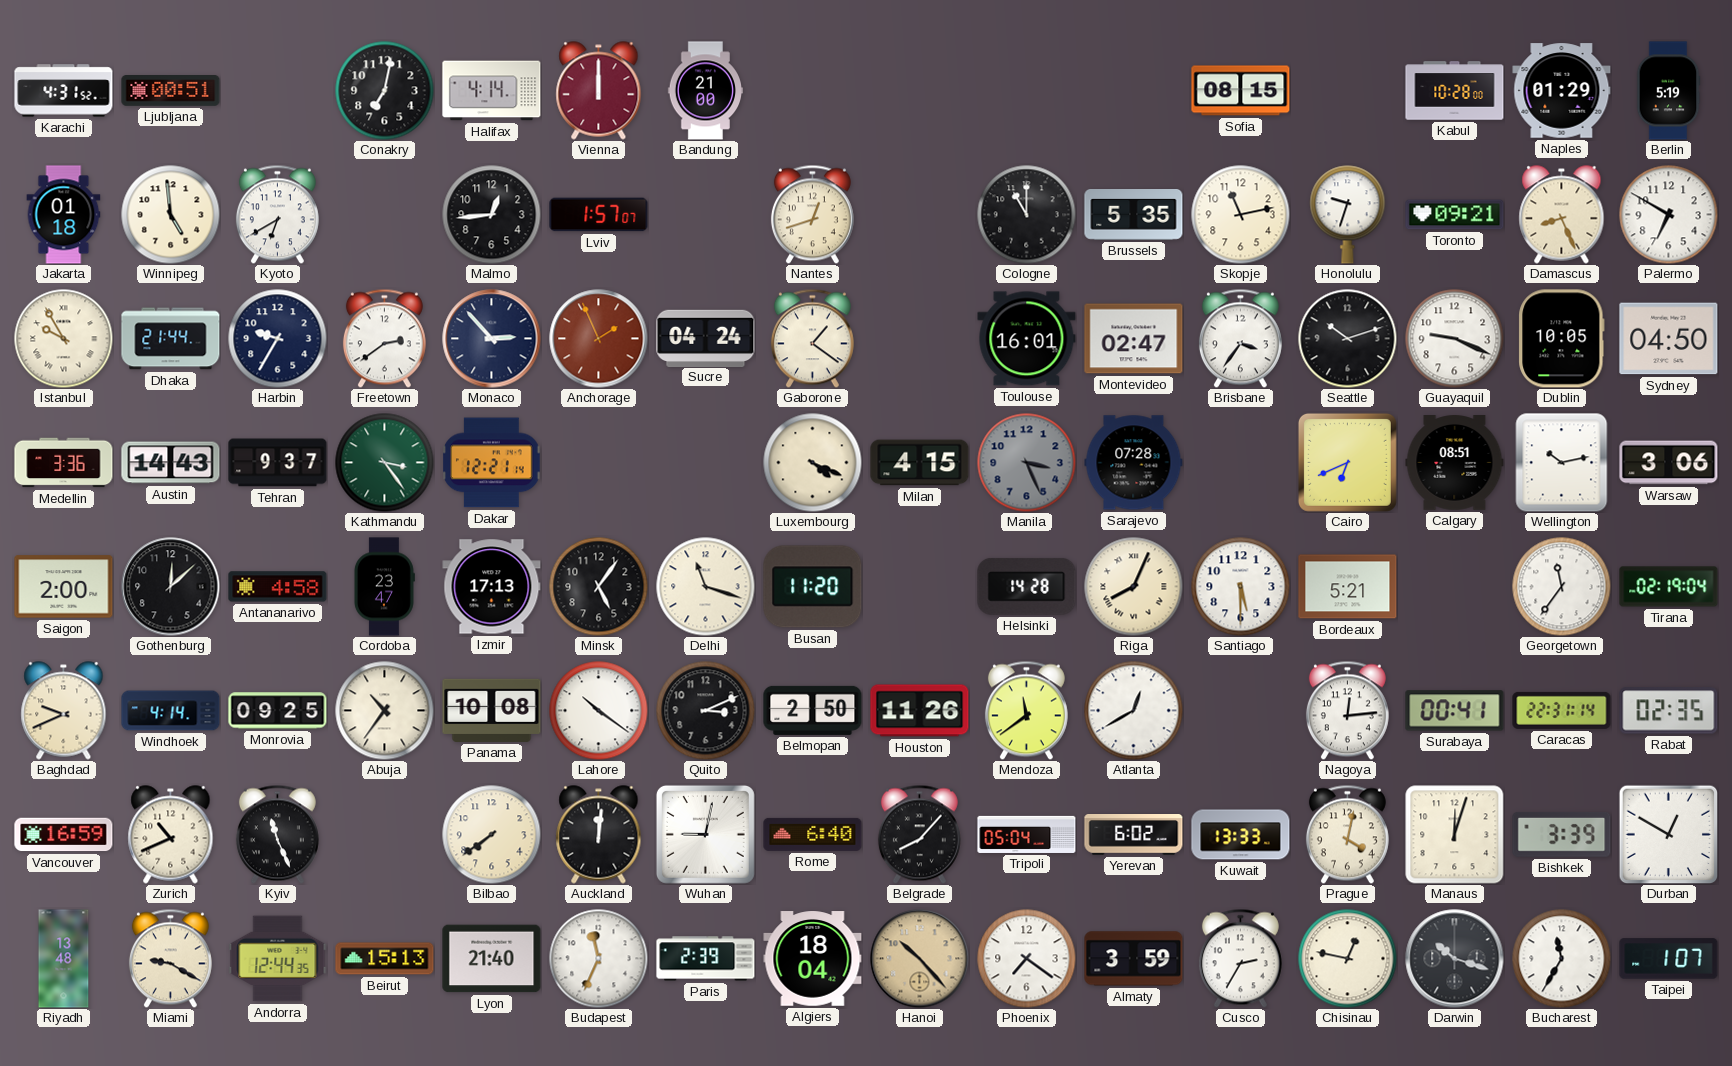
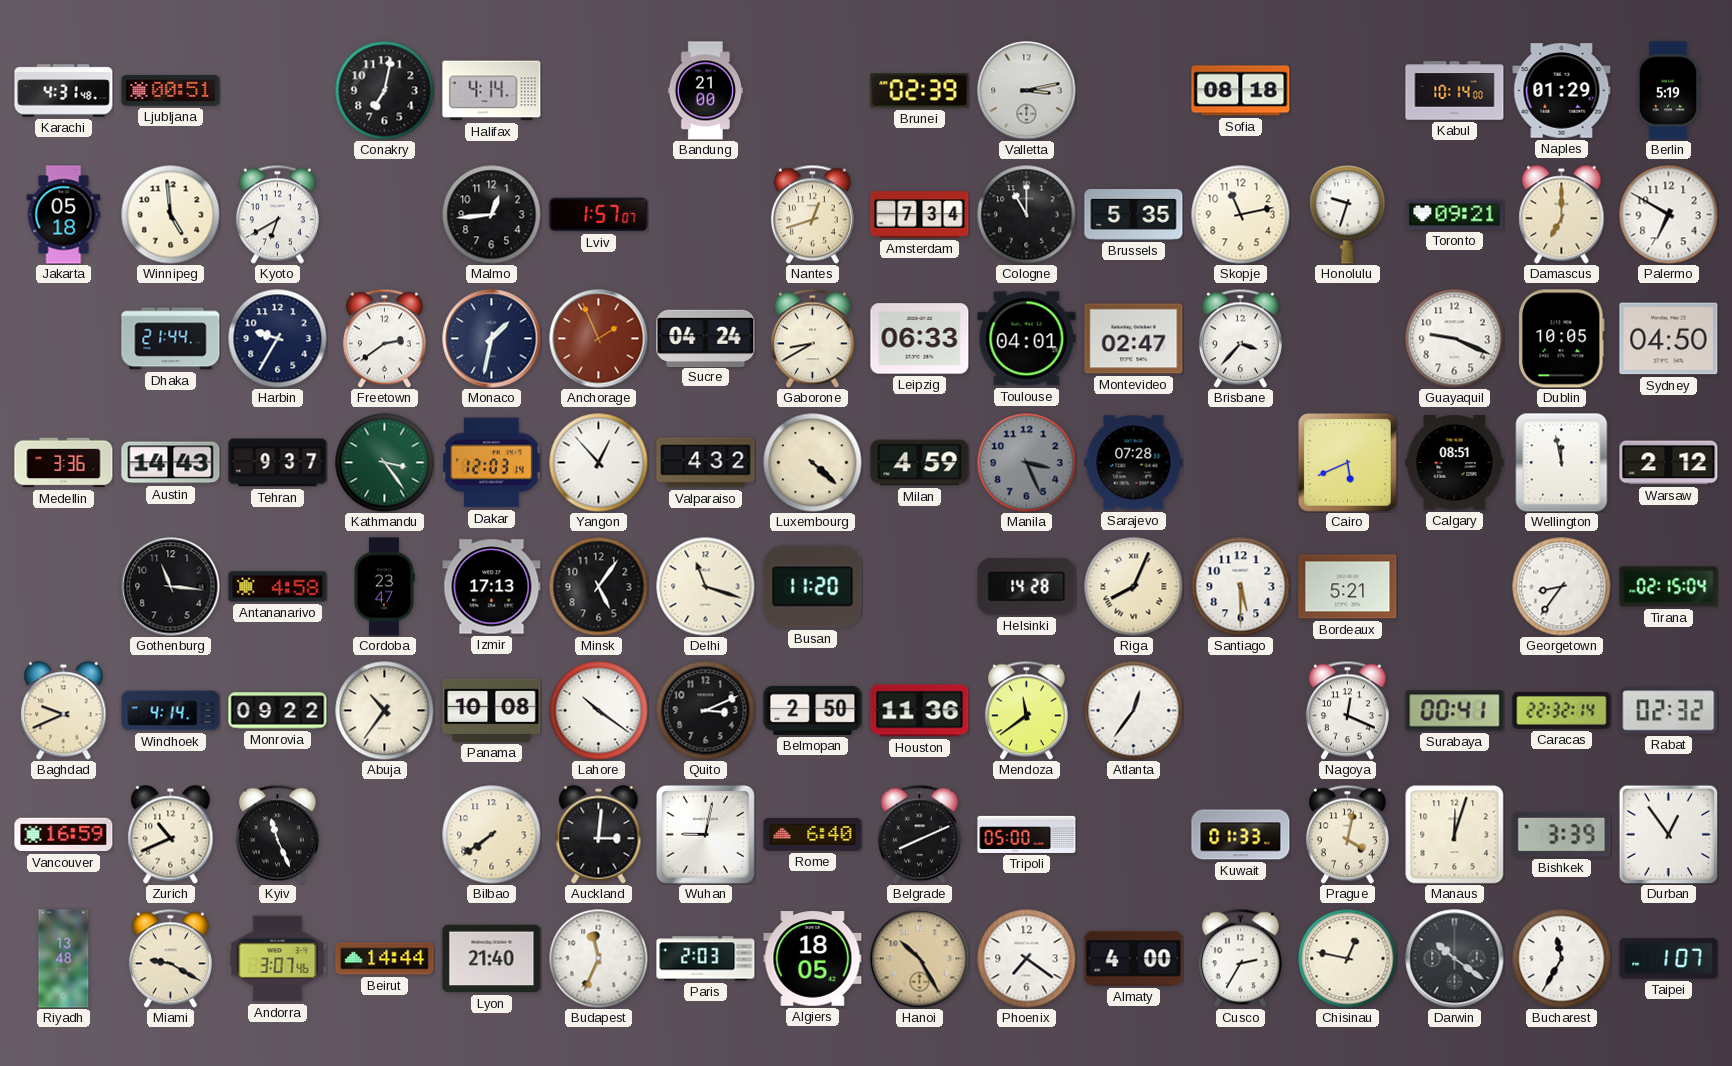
Karachi: 4:31:52 -> 4:31:48
Vienna: 12:00 -> none
Brunei: none -> 02:39
Valletta: none -> 3:13
Sofia: 08:15 -> 08:18
Kabul: 10:28 -> 10:14
Jakarta: 01:18 -> 05:18
Amsterdam: none -> 7:34
Damascus: 8:26 -> 7:00
Istanbul: 9:55 -> none
Monaco: 2:53 -> 1:32
Gaborone: 1:21 -> 8:40
Leipzig: none -> 06:33
Toulouse: 16:01 -> 04:01
Brisbane: 3:36 -> 3:37
Seattle: 10:12 -> none
Dakar: 12:21 -> 12:03
Yangon: none -> 12:53
Valparaiso: none -> 4:32
Luxembourg: 4:19 -> 4:22
Milan: 4:15 -> 4:59
Cairo: 6:41 -> 5:41
Wellington: 10:13 -> 11:58
Warsaw: 3:06 -> 2:12
Saigon: 2:00 -> none
Gothenburg: 12:08 -> 11:16
Georgetown: 11:36 -> 8:36
Tirana: 02:19 -> 02:15
Monrovia: 09:25 -> 09:22
Houston: 11:26 -> 11:36
Atlanta: 12:40 -> 12:36
Nagoya: 12:14 -> 12:19
Caracas: 22:31 -> 22:32
Rabat: 02:35 -> 02:32
Auckland: 12:01 -> 3:01
Belgrade: 8:07 -> 8:11
Tripoli: 05:04 -> 05:00
Yerevan: 6:02 -> none
Kuwait: 13:33 -> 01:33
Durban: 12:50 -> 12:54
Andorra: 12:44 -> 3:07
Beirut: 15:13 -> 14:44
Paris: 2:39 -> 2:03
Algiers: 18:04 -> 18:05
Hanoi: 10:23 -> 10:25
Almaty: 3:59 -> 4:00
Darwin: 10:18 -> 10:21
